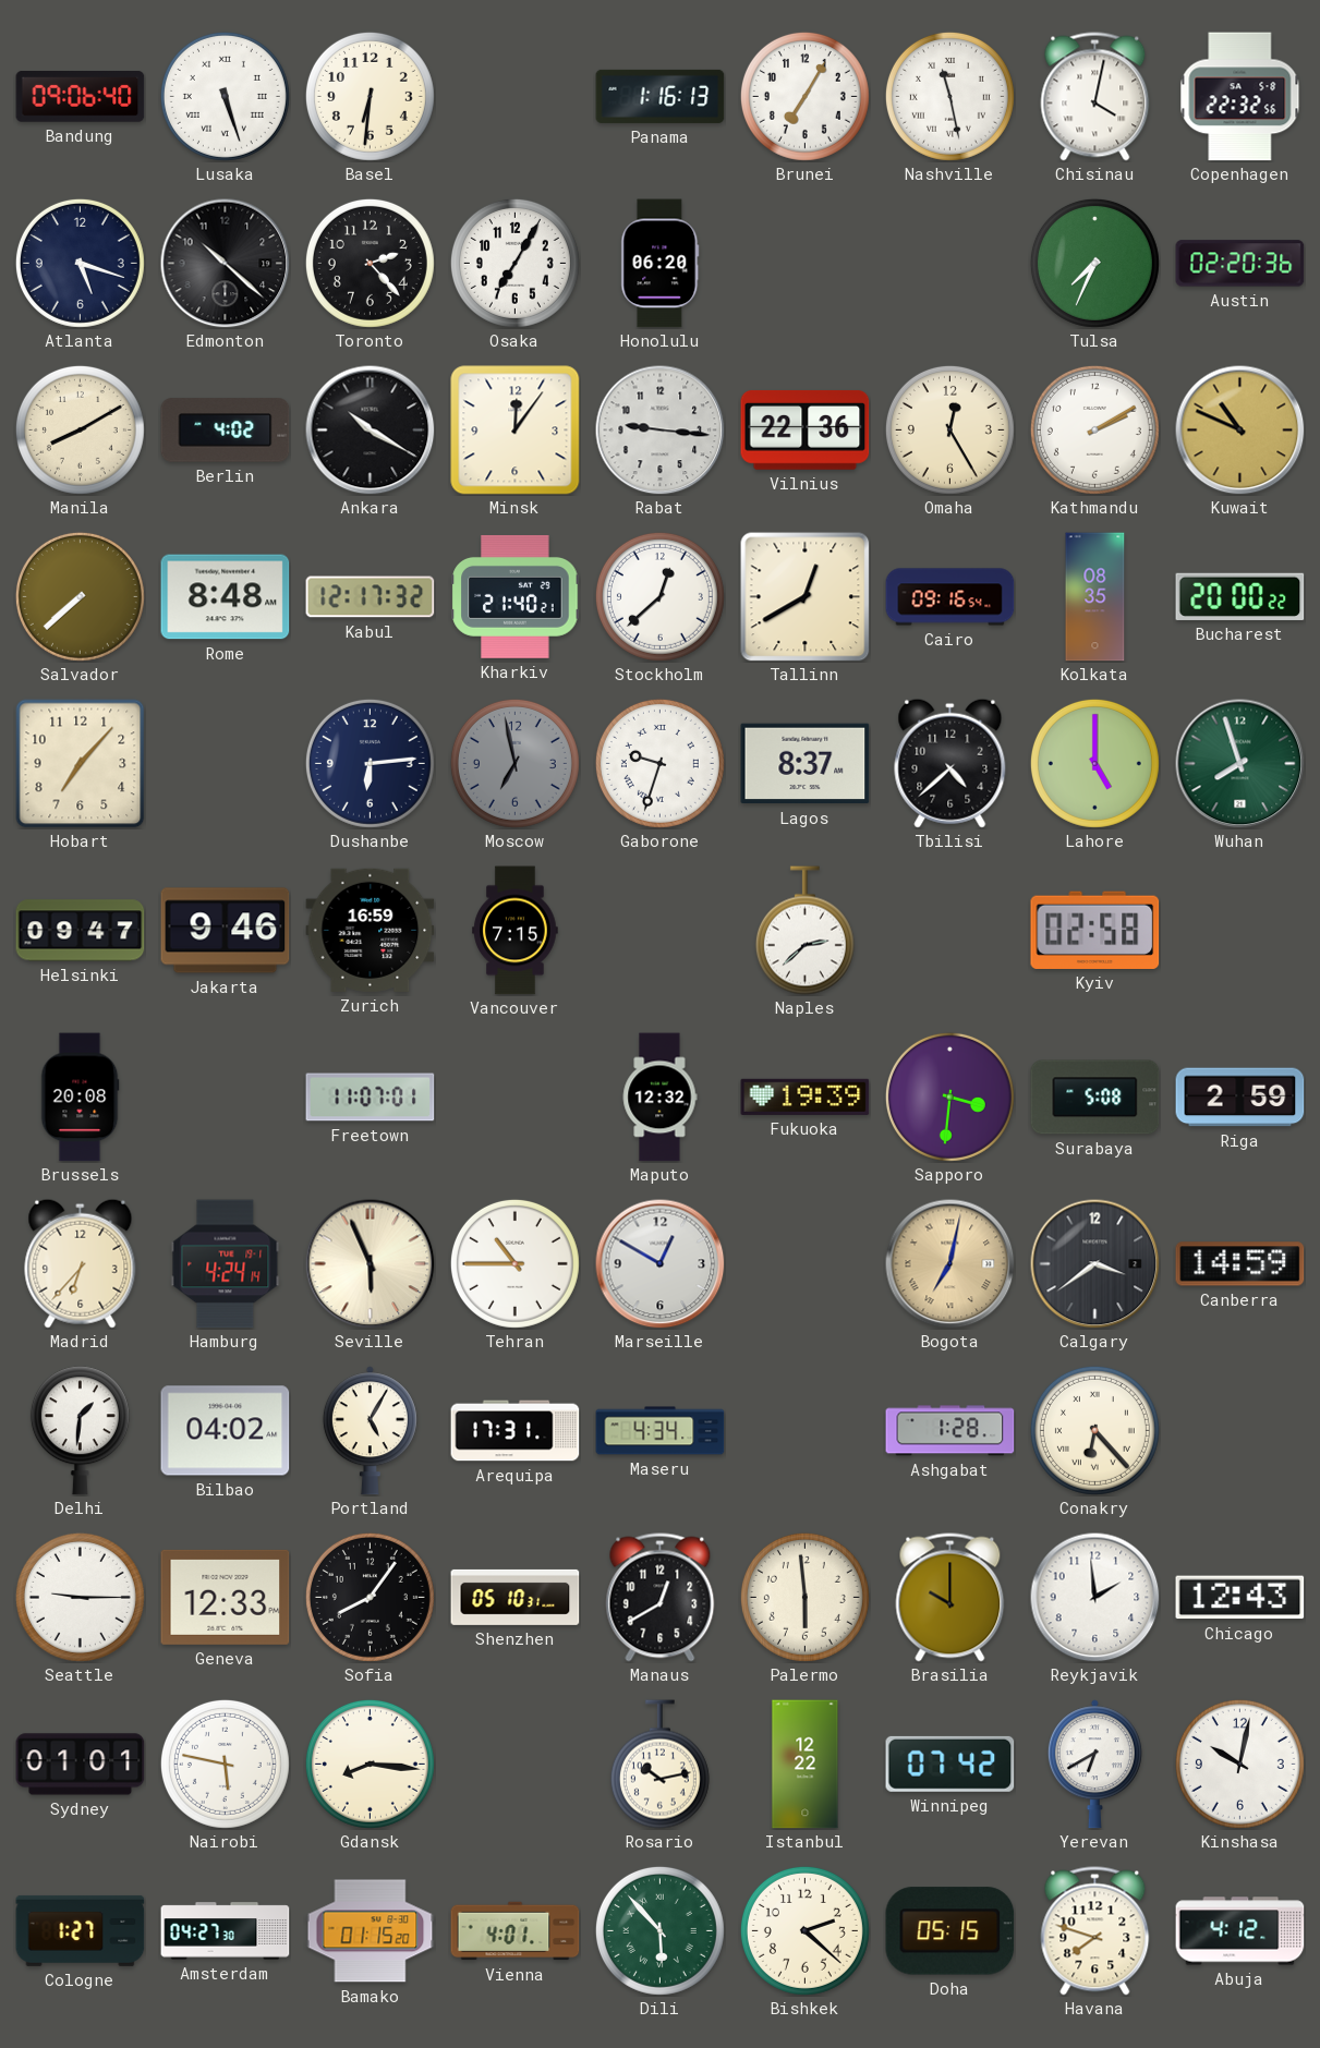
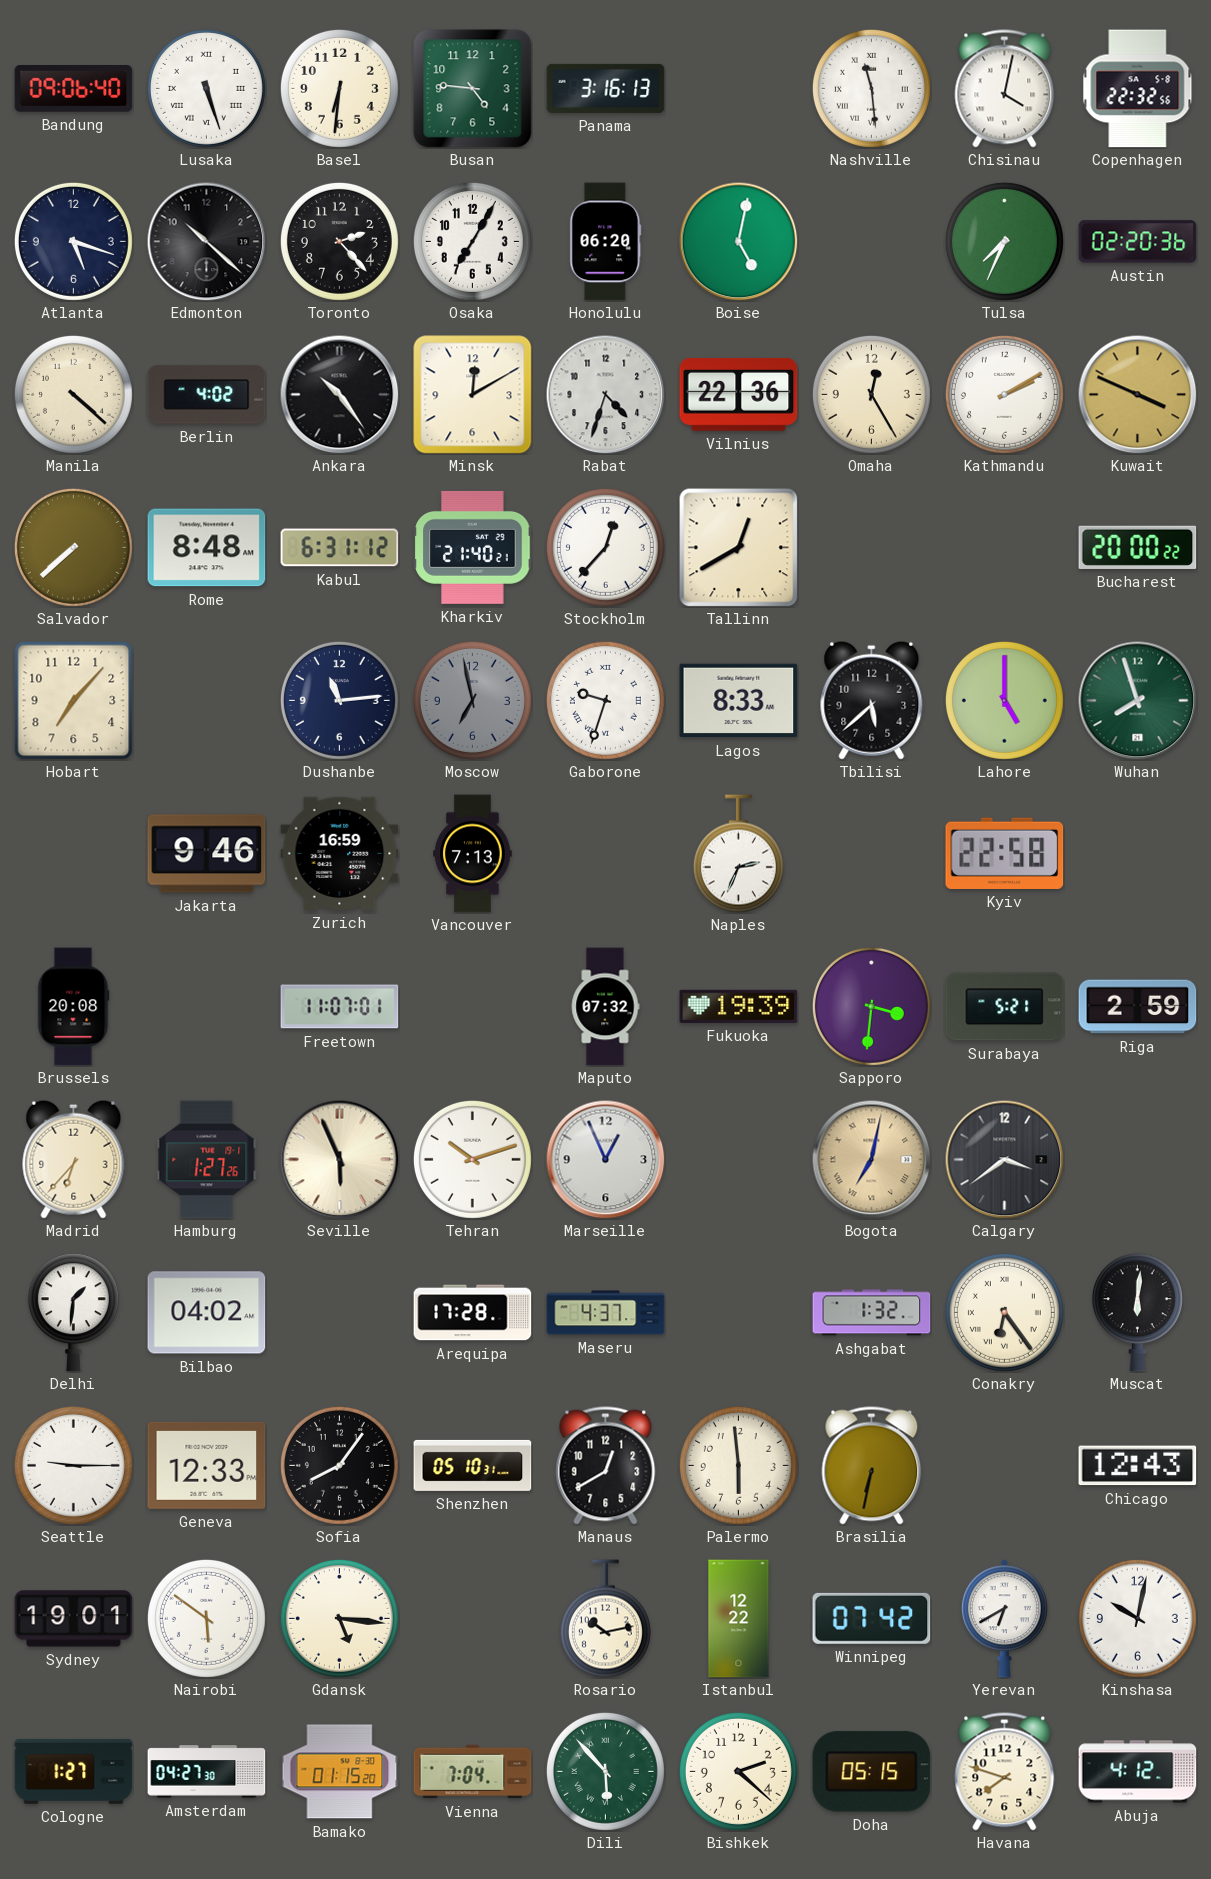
Busan: none -> 4:46
Panama: 1:16 -> 3:16
Brunei: 7:05 -> none
Nashville: 11:28 -> 11:29
Boise: none -> 5:02
Manila: 8:10 -> 4:22
Ankara: 10:20 -> 10:24
Minsk: 12:06 -> 12:10
Rabat: 9:16 -> 4:33
Kuwait: 10:49 -> 3:49
Kabul: 12:17 -> 6:31
Stockholm: 12:38 -> 12:37
Cairo: 09:16 -> none
Kolkata: 08:35 -> none
Dushanbe: 6:14 -> 11:14
Lagos: 8:37 -> 8:33
Tbilisi: 4:38 -> 5:38
Helsinki: 09:47 -> none
Vancouver: 7:15 -> 7:13
Naples: 2:38 -> 2:34
Kyiv: 02:58 -> 22:58
Maputo: 12:32 -> 07:32
Surabaya: 5:08 -> 5:21
Hamburg: 4:24 -> 1:27
Tehran: 10:45 -> 10:12
Marseille: 12:50 -> 12:56
Canberra: 14:59 -> none
Portland: 5:05 -> none
Arequipa: 17:31 -> 17:28
Maseru: 4:34 -> 4:37
Ashgabat: 1:28 -> 1:32
Conakry: 6:23 -> 6:24
Muscat: none -> 6:01
Brasilia: 10:00 -> 6:32
Reykjavik: 1:59 -> none
Sydney: 01:01 -> 19:01
Nairobi: 5:47 -> 5:51
Gdansk: 8:16 -> 5:16
Vienna: 4:01 -> 7:04
